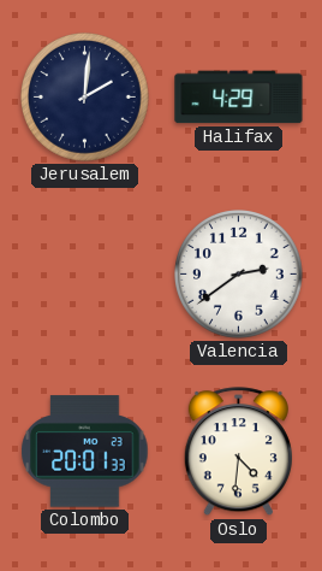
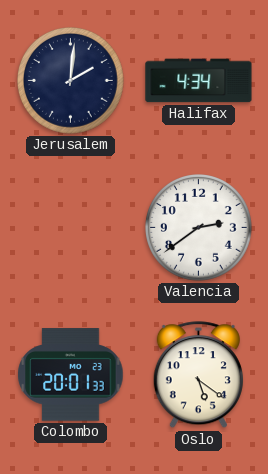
Halifax: 4:29 -> 4:34
Oslo: 4:31 -> 5:21
